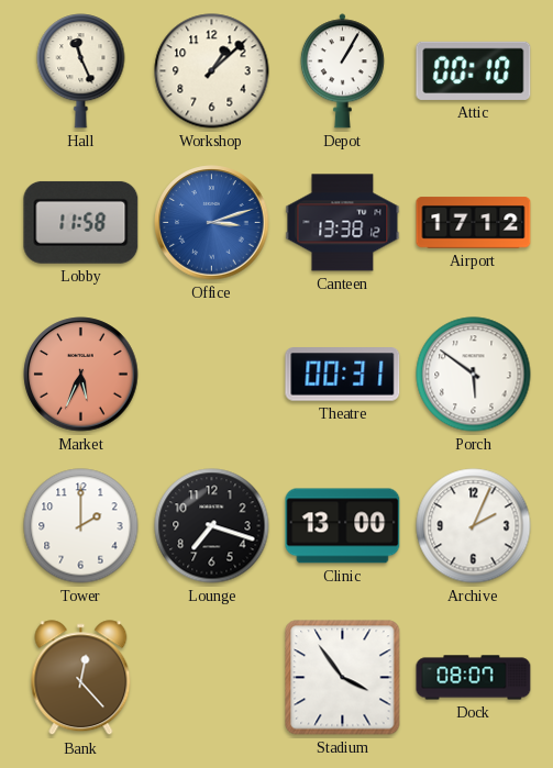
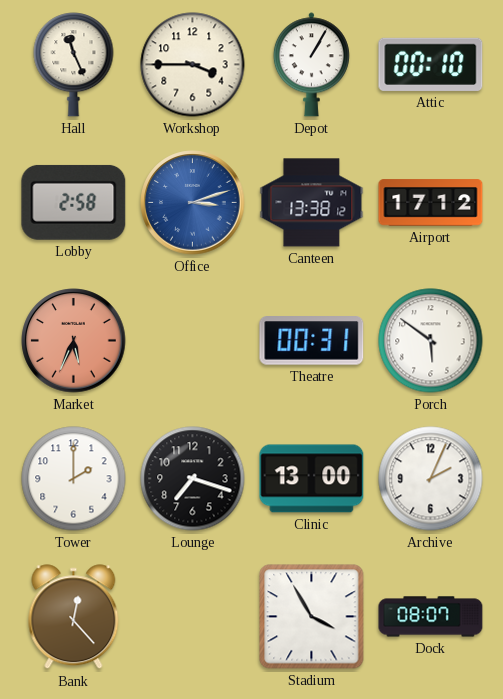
Workshop: 1:08 -> 3:45
Lobby: 11:58 -> 2:58
Stadium: 3:54 -> 3:55
